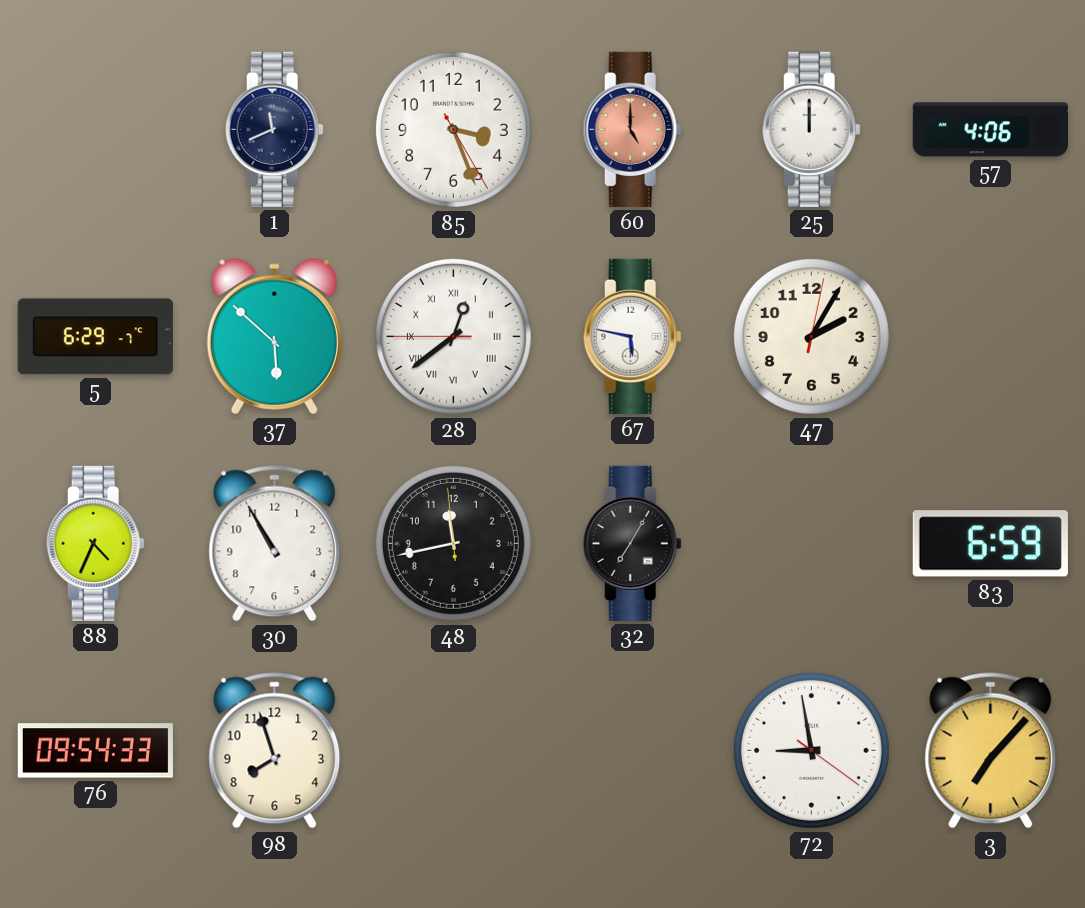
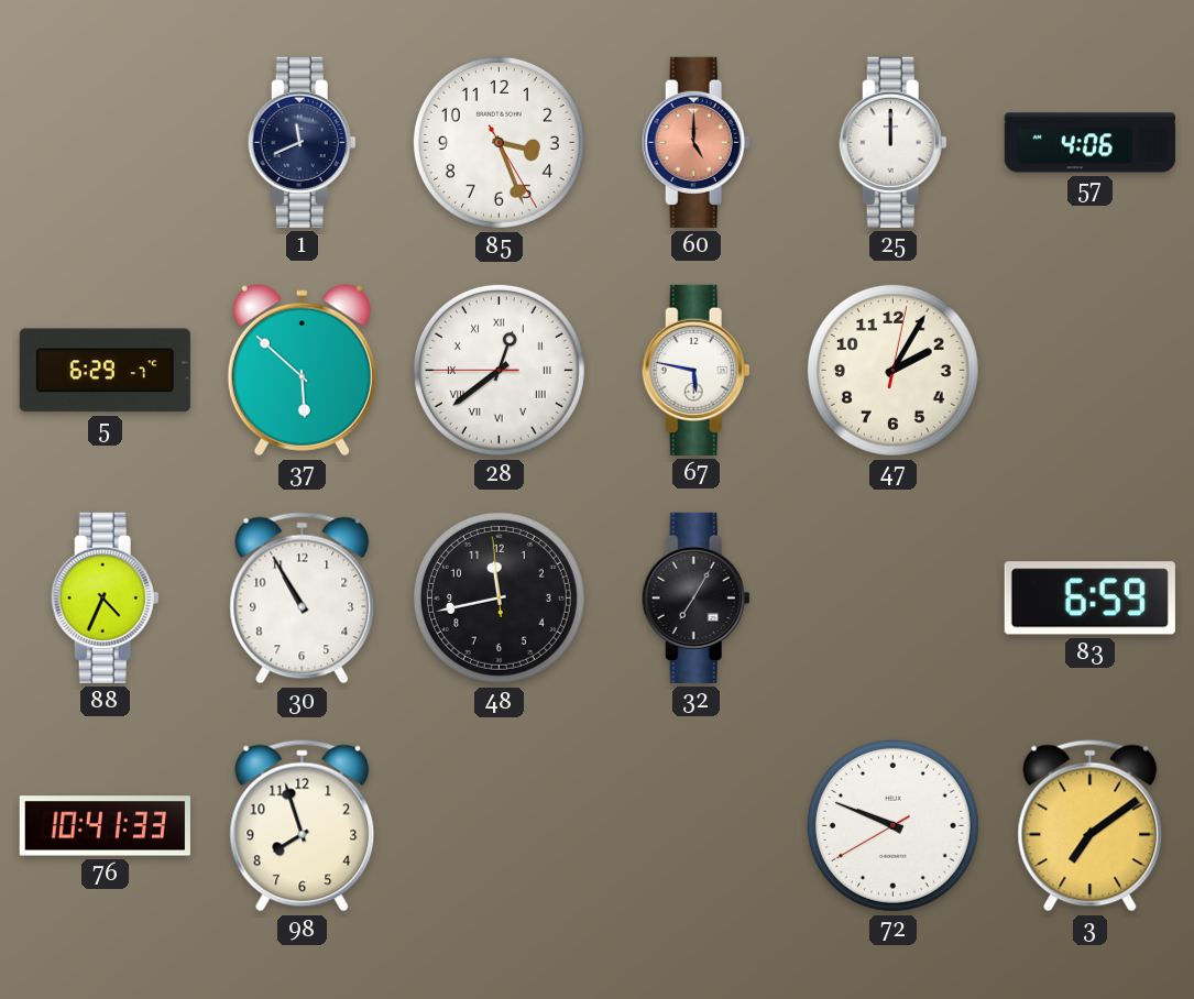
76: 09:54 -> 10:41
72: 8:58 -> 9:48
3: 7:07 -> 7:09
